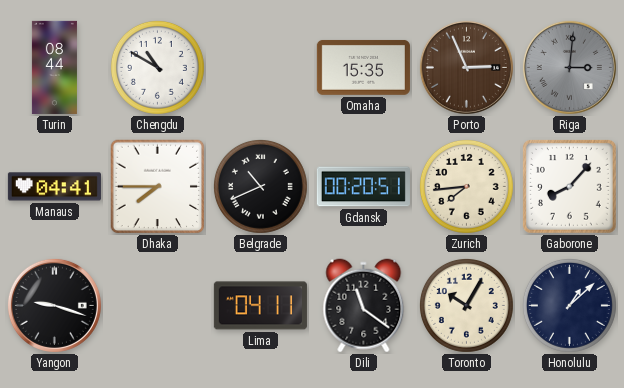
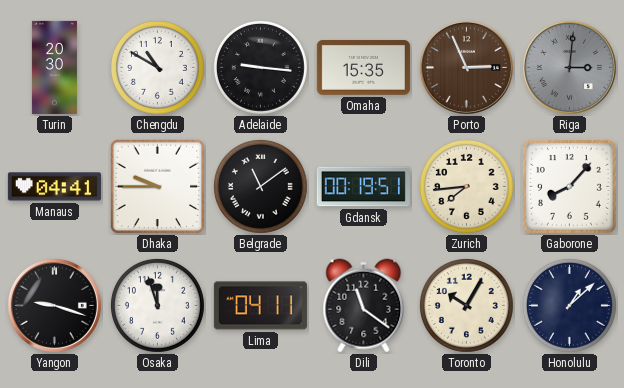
Turin: 08:44 -> 20:30
Adelaide: none -> 9:16
Dhaka: 7:45 -> 9:45
Belgrade: 10:41 -> 11:09
Gdansk: 00:20 -> 00:19
Osaka: none -> 11:57
